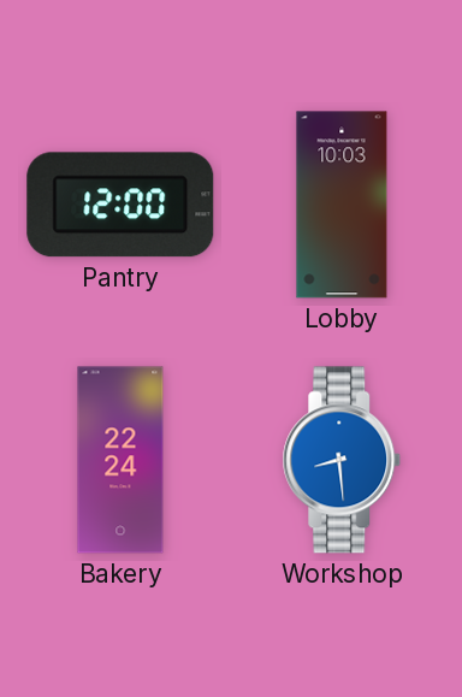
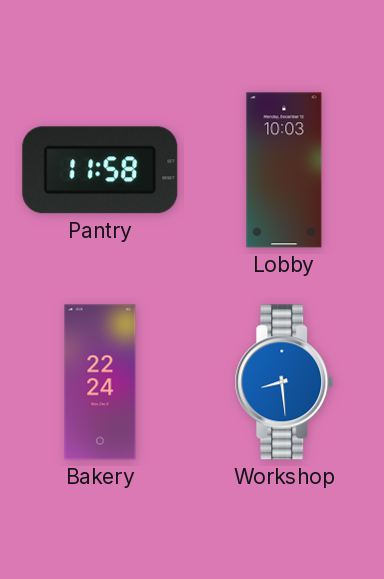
Pantry: 12:00 -> 11:58
